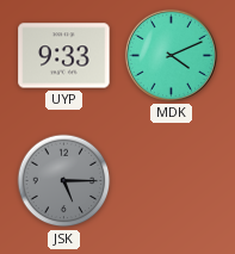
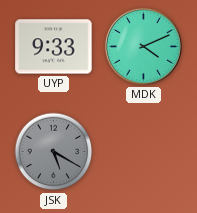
JSK: 5:15 -> 5:20
